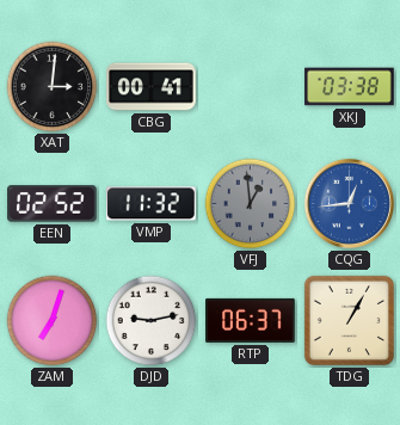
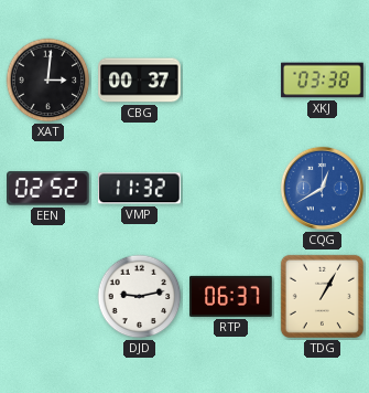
CBG: 00:41 -> 00:37
VFJ: 12:59 -> none
CQG: 12:44 -> 12:40
ZAM: 7:03 -> none
